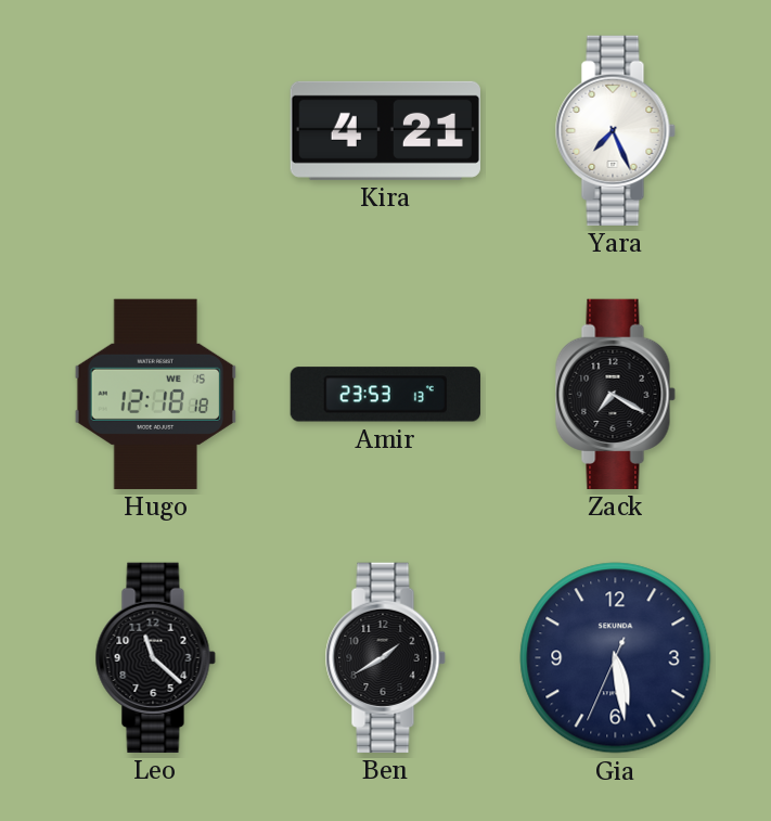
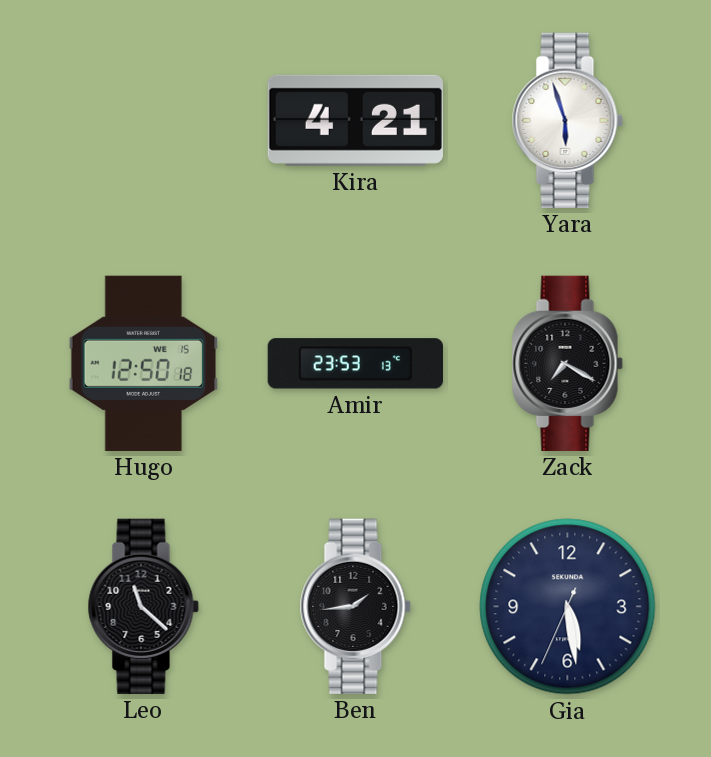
Yara: 7:26 -> 5:57
Hugo: 12:18 -> 12:50
Ben: 1:40 -> 1:44
